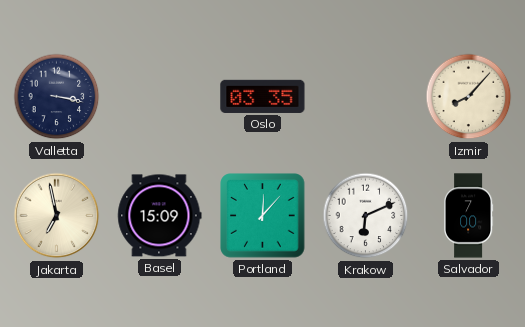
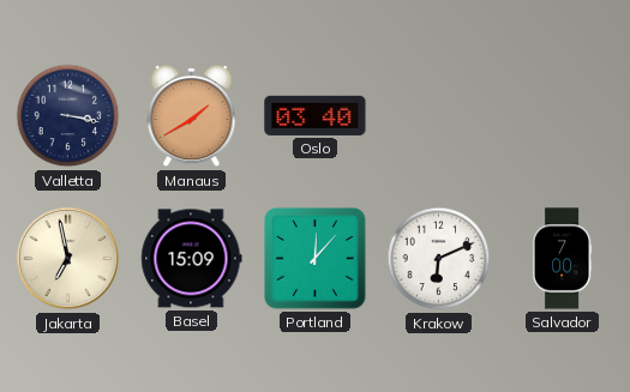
Manaus: none -> 1:40
Oslo: 03:35 -> 03:40
Izmir: 8:07 -> none
